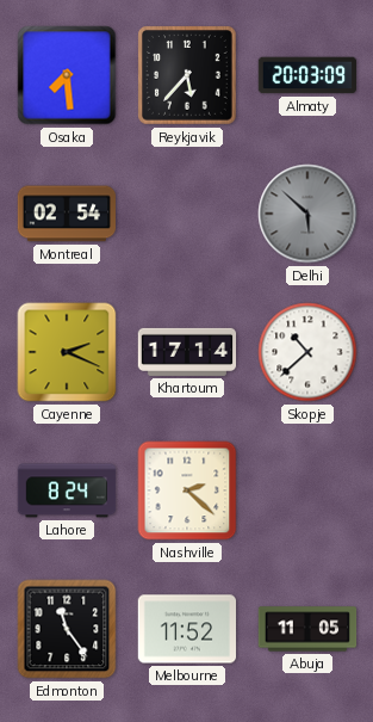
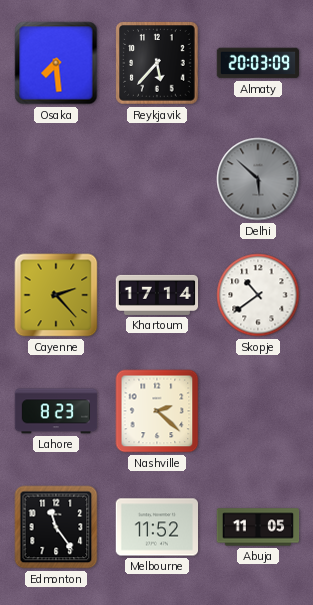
Montreal: 02:54 -> none
Cayenne: 2:19 -> 2:23
Skopje: 10:38 -> 10:39
Lahore: 8:24 -> 8:23
